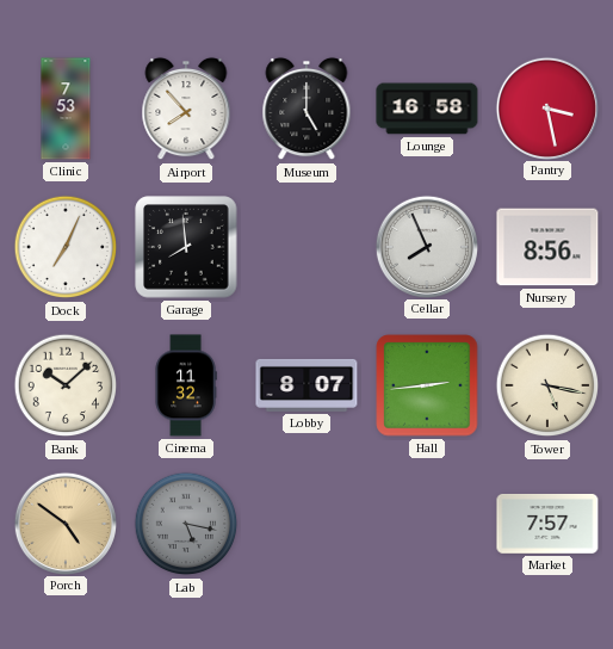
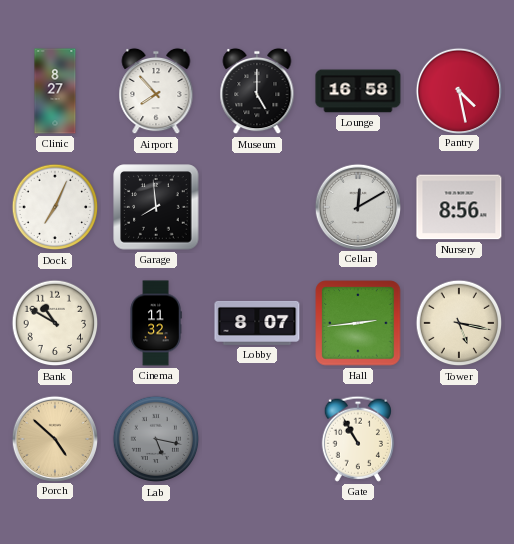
Clinic: 7:53 -> 8:27
Pantry: 3:28 -> 4:28
Cellar: 7:56 -> 12:10
Bank: 10:08 -> 10:50
Porch: 4:51 -> 4:52
Gate: none -> 10:55
Market: 7:57 -> none
